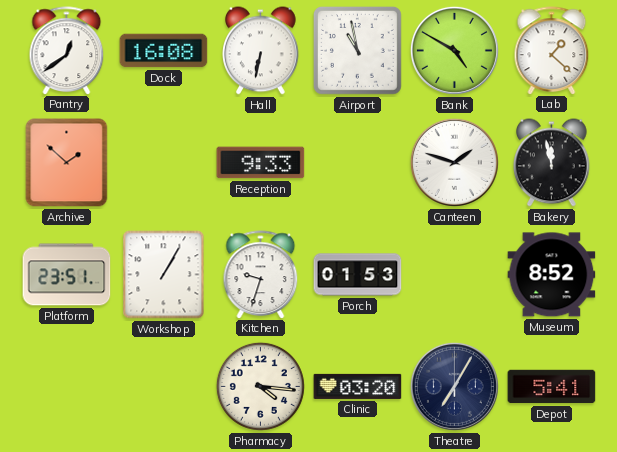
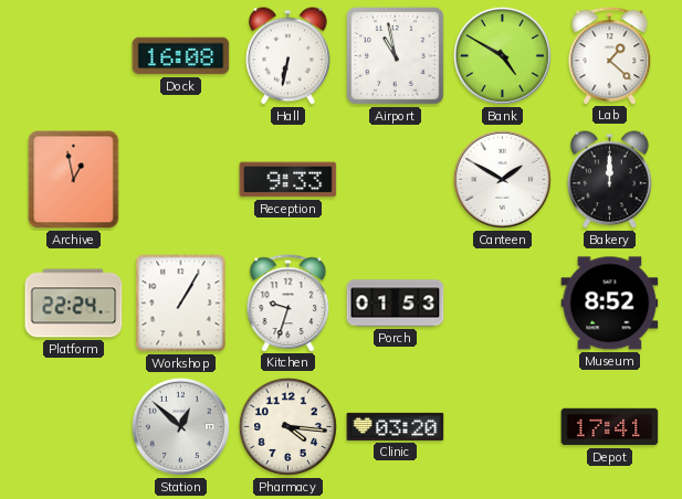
Pantry: 12:39 -> none
Archive: 1:52 -> 12:58
Canteen: 1:48 -> 1:50
Bakery: 11:58 -> 12:00
Platform: 23:51 -> 22:24
Station: none -> 12:52
Theatre: 7:05 -> none
Depot: 5:41 -> 17:41
